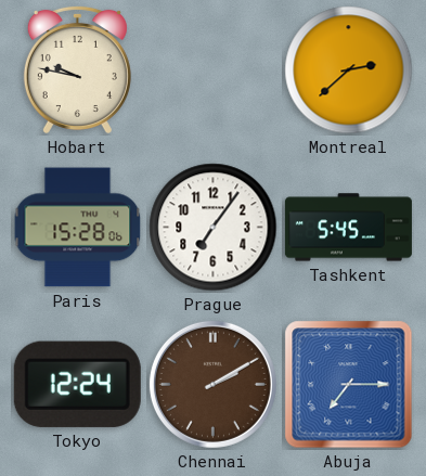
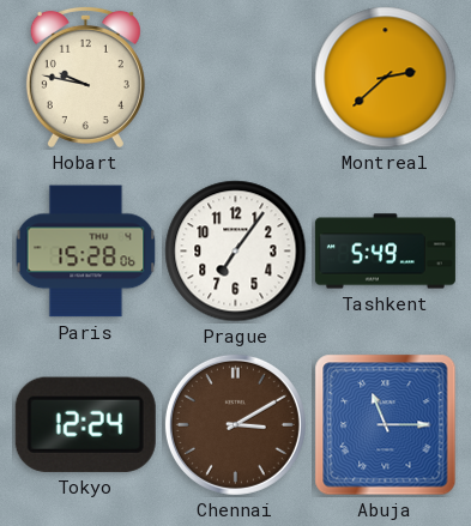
Tashkent: 5:45 -> 5:49
Chennai: 2:10 -> 3:10
Abuja: 7:15 -> 11:15
